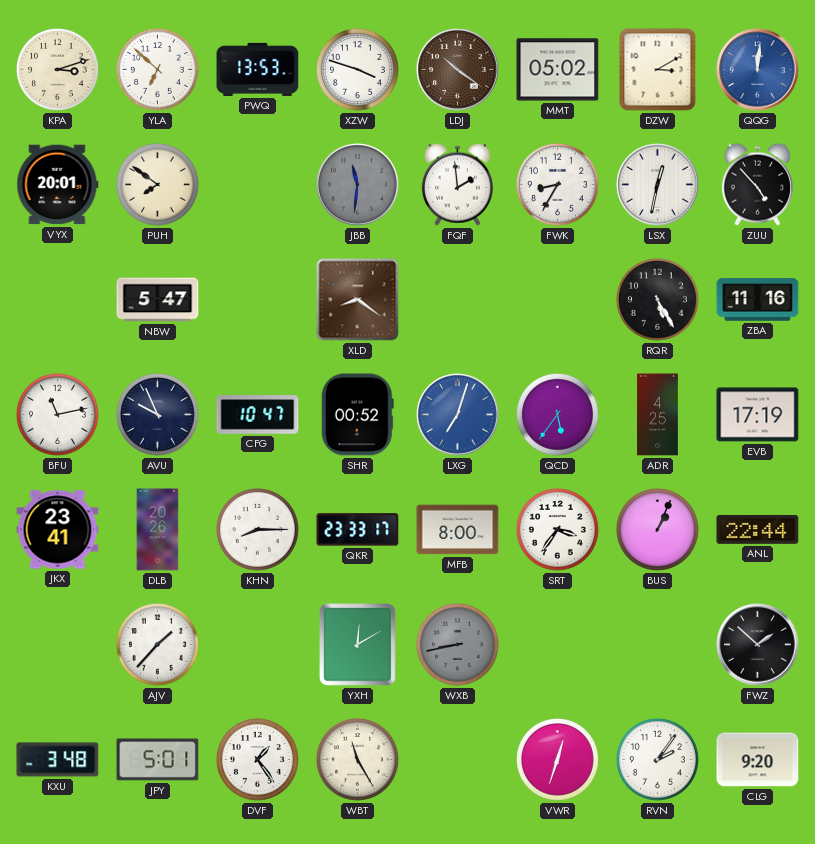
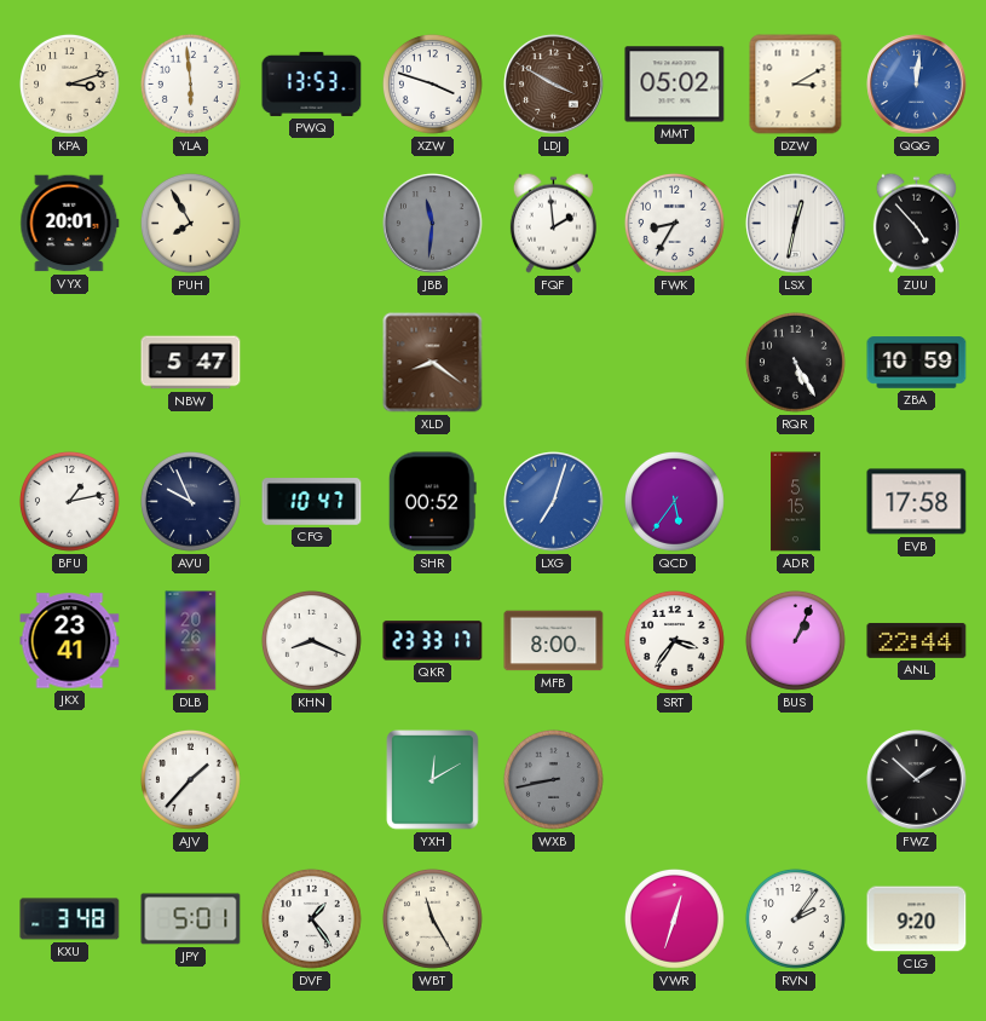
YLA: 6:52 -> 5:59
LDJ: 10:21 -> 3:50
PUH: 7:51 -> 7:55
ZBA: 11:16 -> 10:59
BFU: 11:13 -> 1:13
ADR: 4:25 -> 5:15
EVB: 17:19 -> 17:58
KHN: 8:15 -> 8:19
